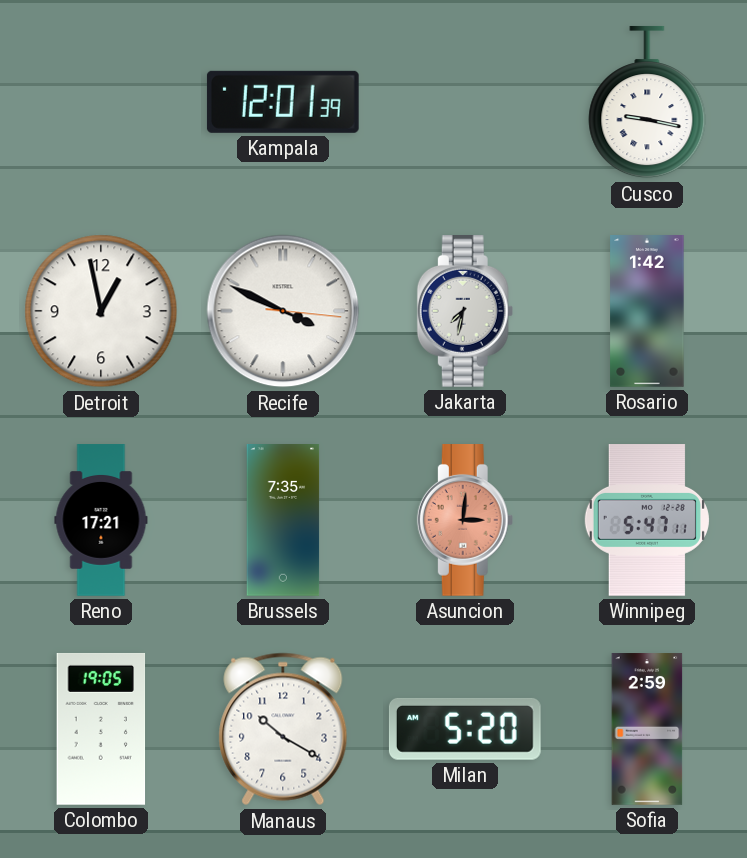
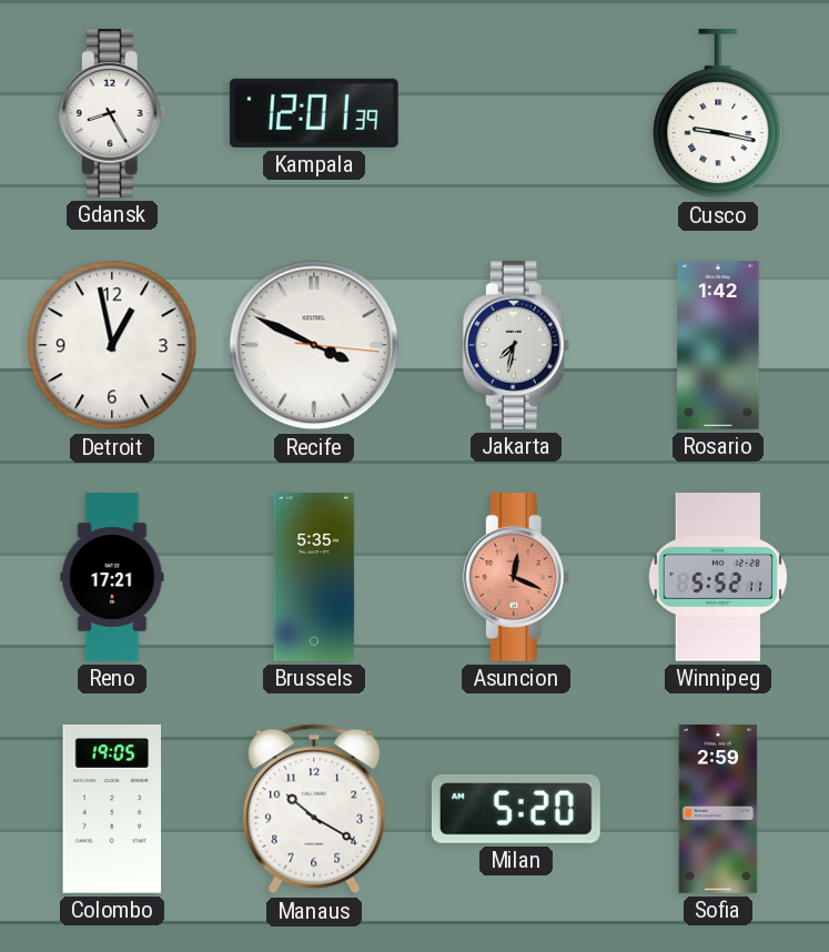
Gdansk: none -> 8:25
Brussels: 7:35 -> 5:35
Asuncion: 3:01 -> 12:19
Winnipeg: 5:47 -> 5:52
